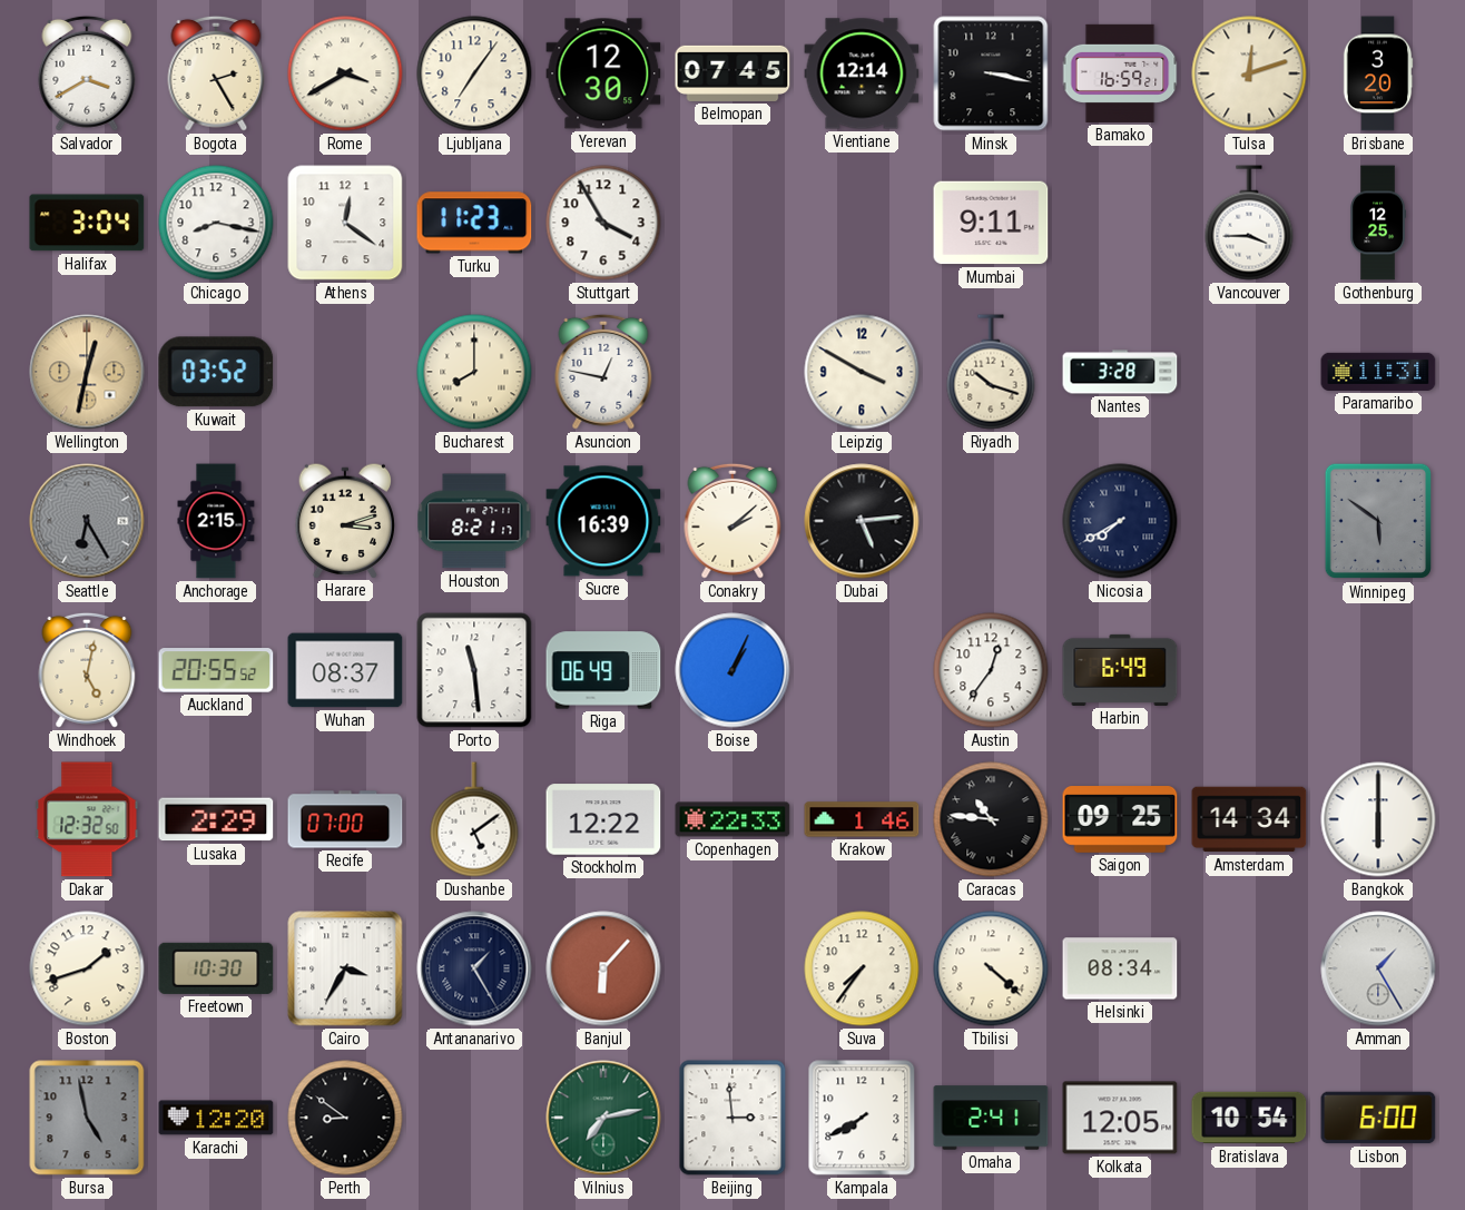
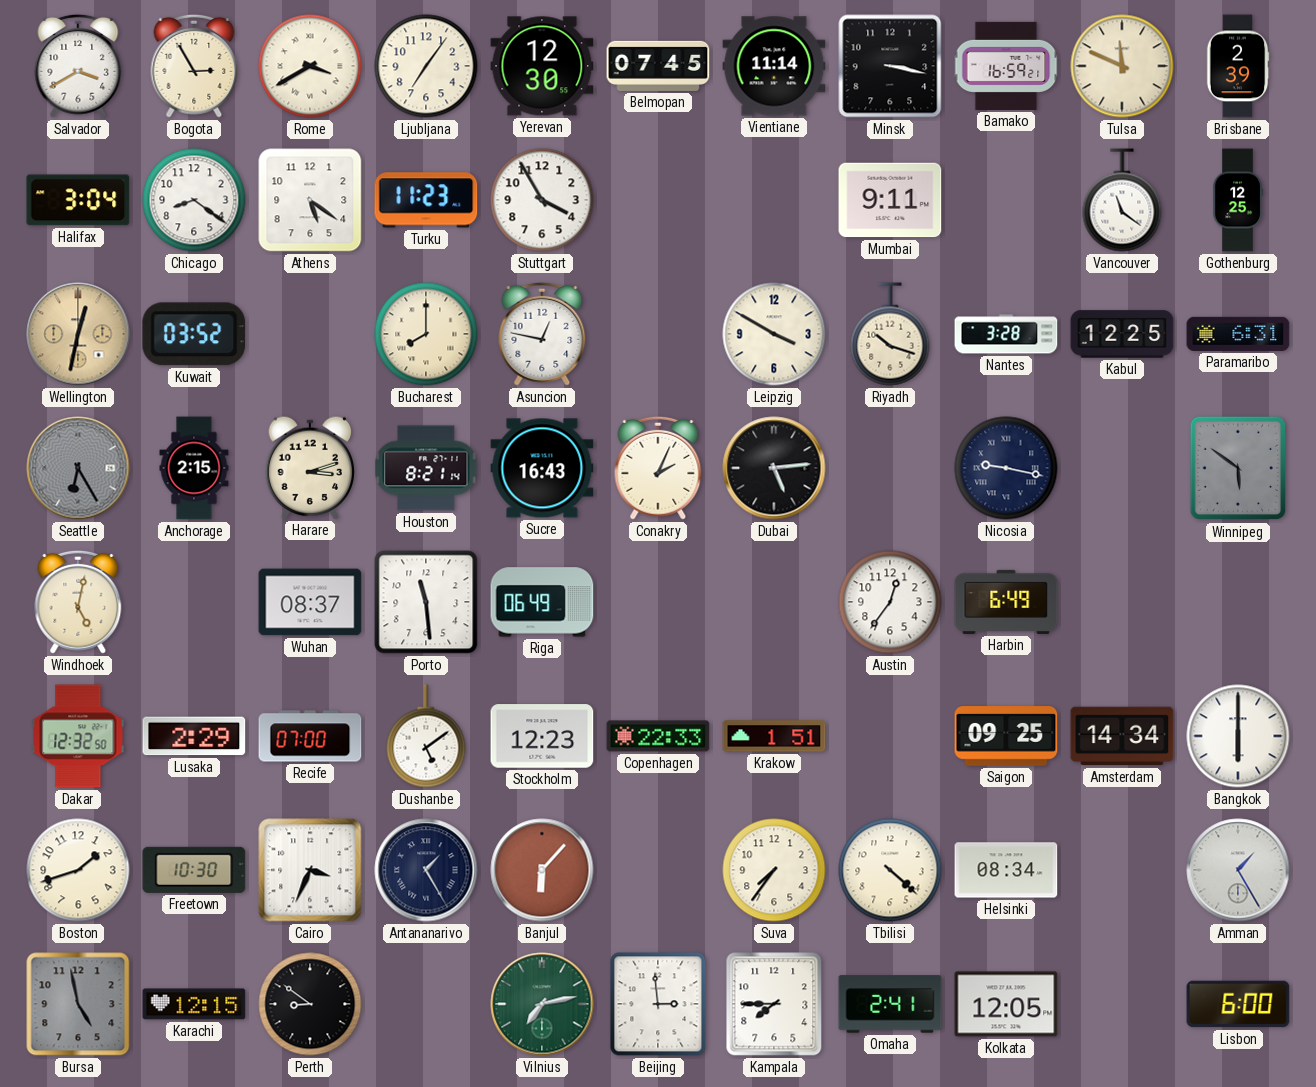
Bogota: 2:25 -> 2:55
Vientiane: 12:14 -> 11:14
Tulsa: 12:12 -> 11:49
Brisbane: 3:20 -> 2:39
Chicago: 8:17 -> 8:21
Athens: 12:21 -> 5:21
Vancouver: 3:45 -> 11:21
Kabul: none -> 12:25
Paramaribo: 11:31 -> 6:31
Houston: 8:21:17 -> 8:21:14
Sucre: 16:39 -> 16:43
Conakry: 2:08 -> 2:04
Nicosia: 7:40 -> 9:17
Auckland: 20:55 -> none
Boise: 1:04 -> none
Stockholm: 12:22 -> 12:23
Krakow: 1:46 -> 1:51
Caracas: 10:46 -> none
Cairo: 3:35 -> 3:34
Karachi: 12:20 -> 12:15
Kampala: 7:40 -> 7:45
Bratislava: 10:54 -> none
